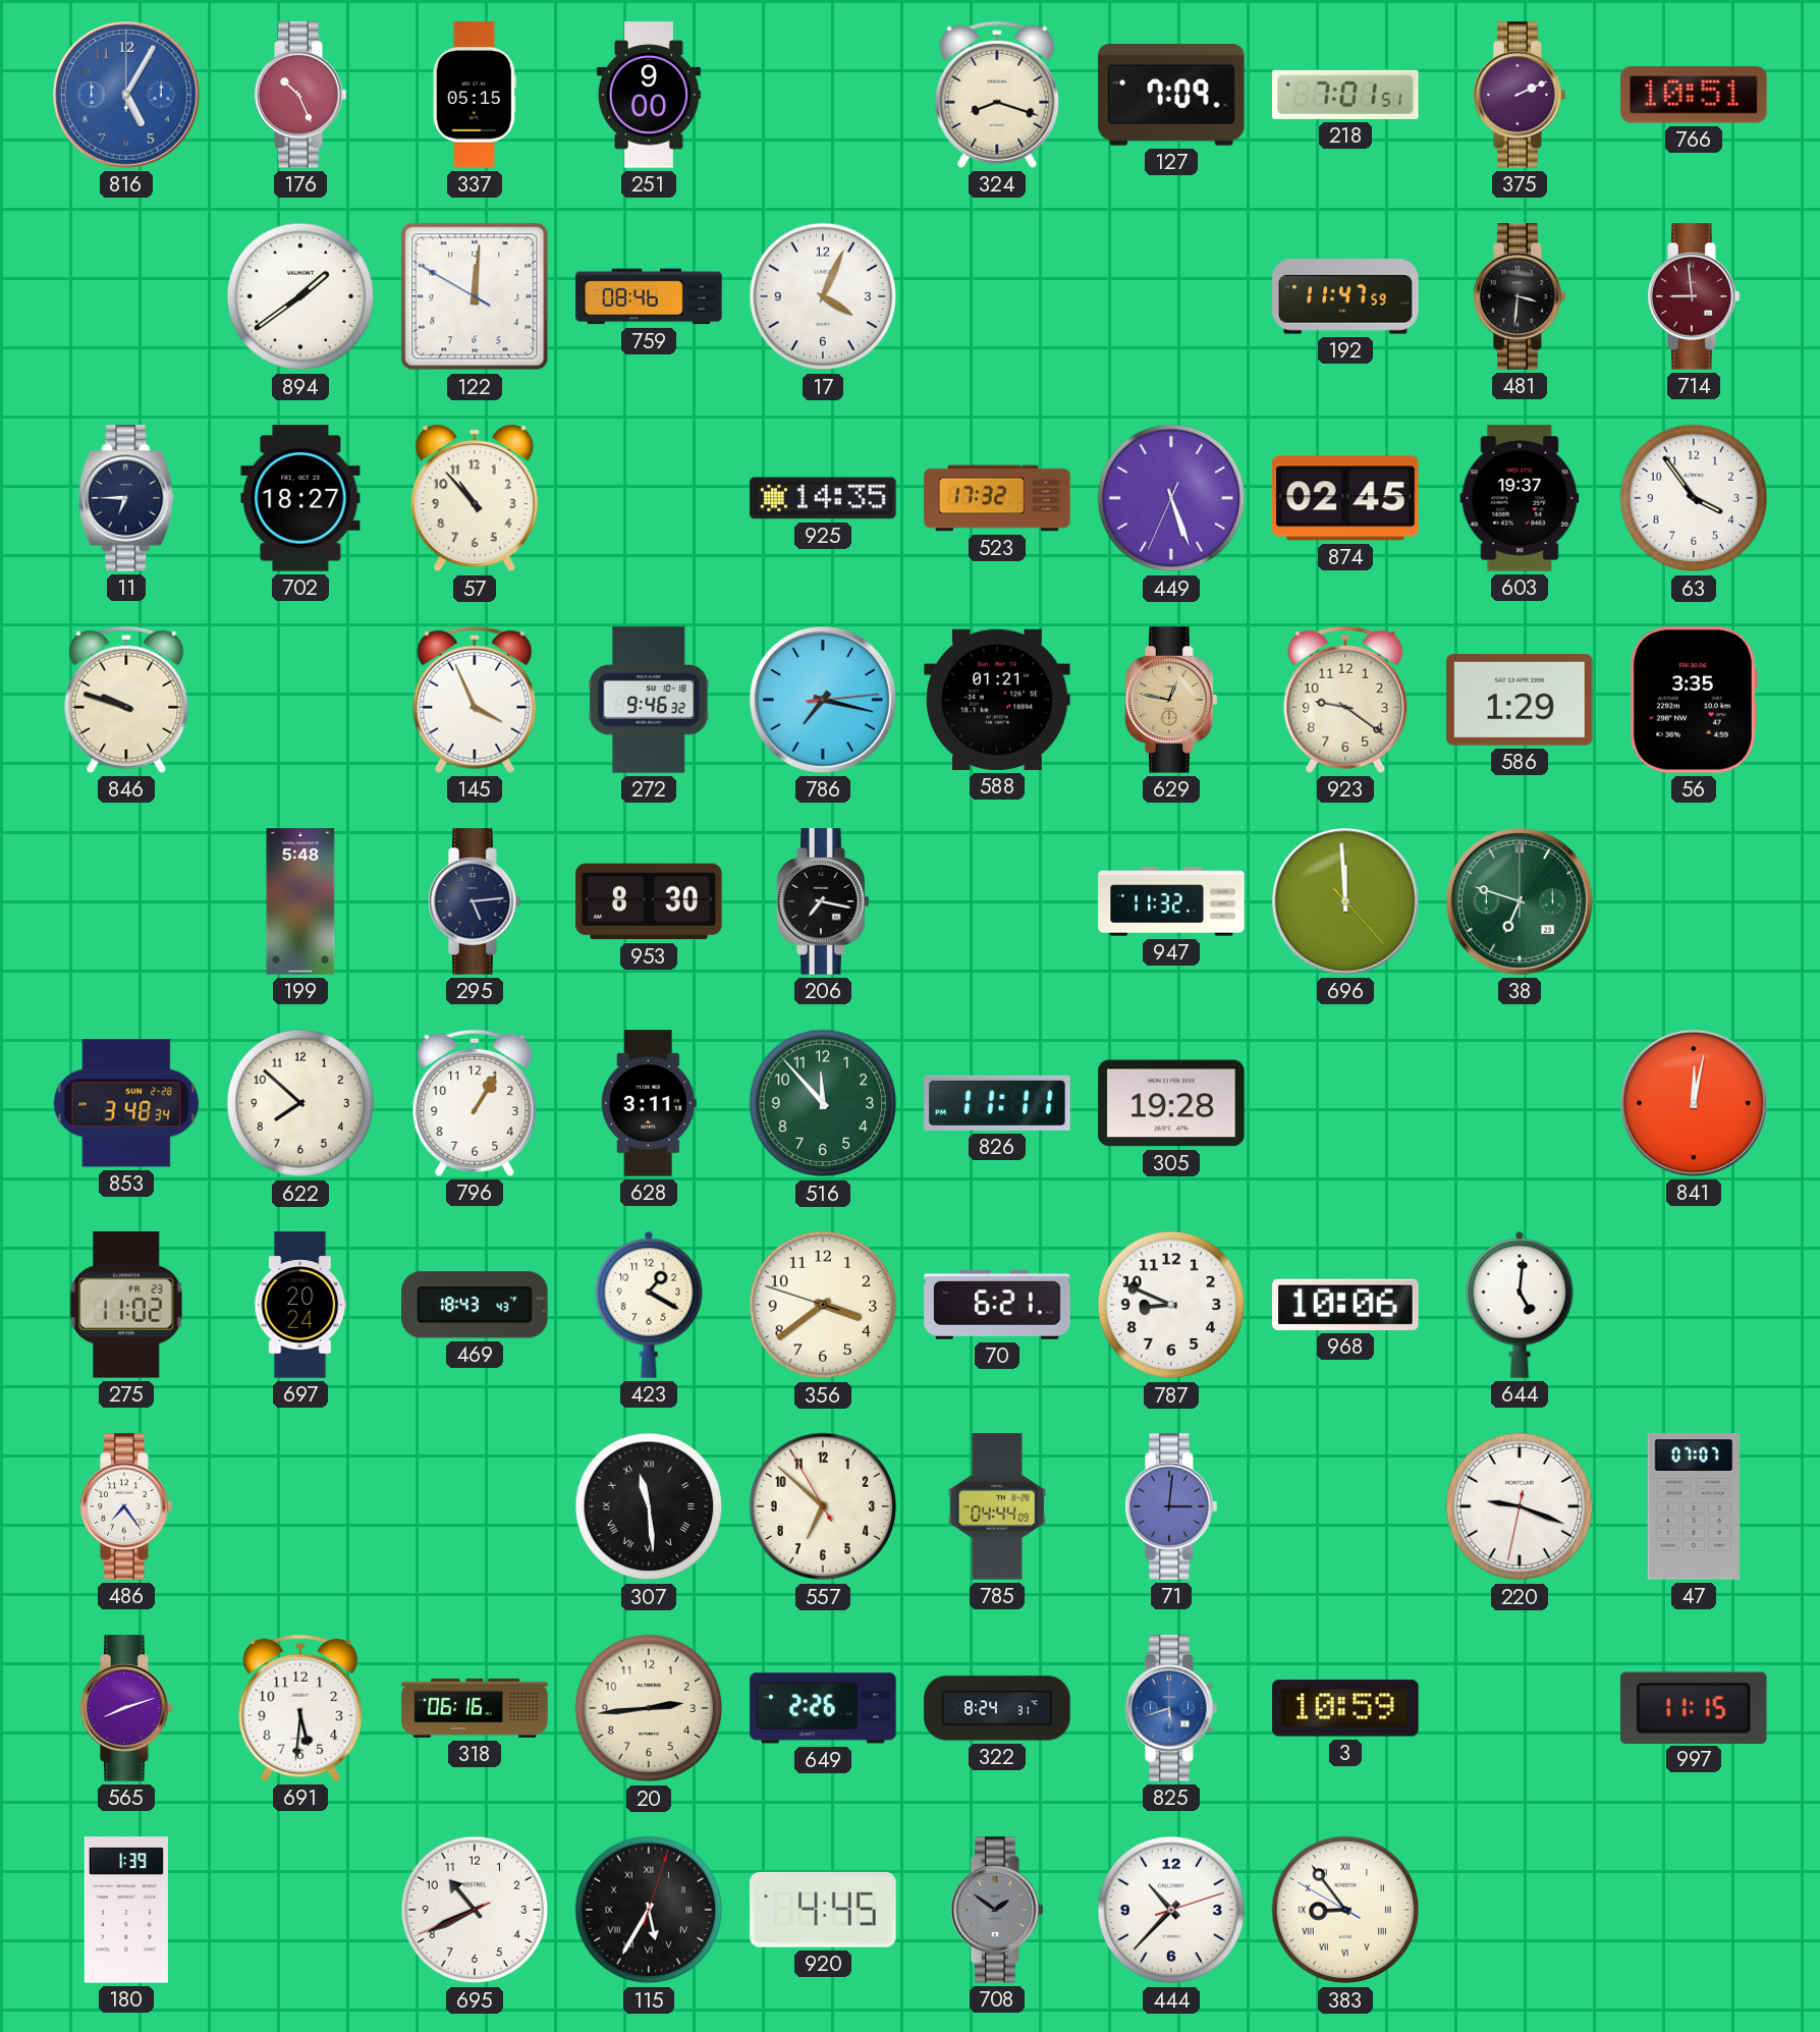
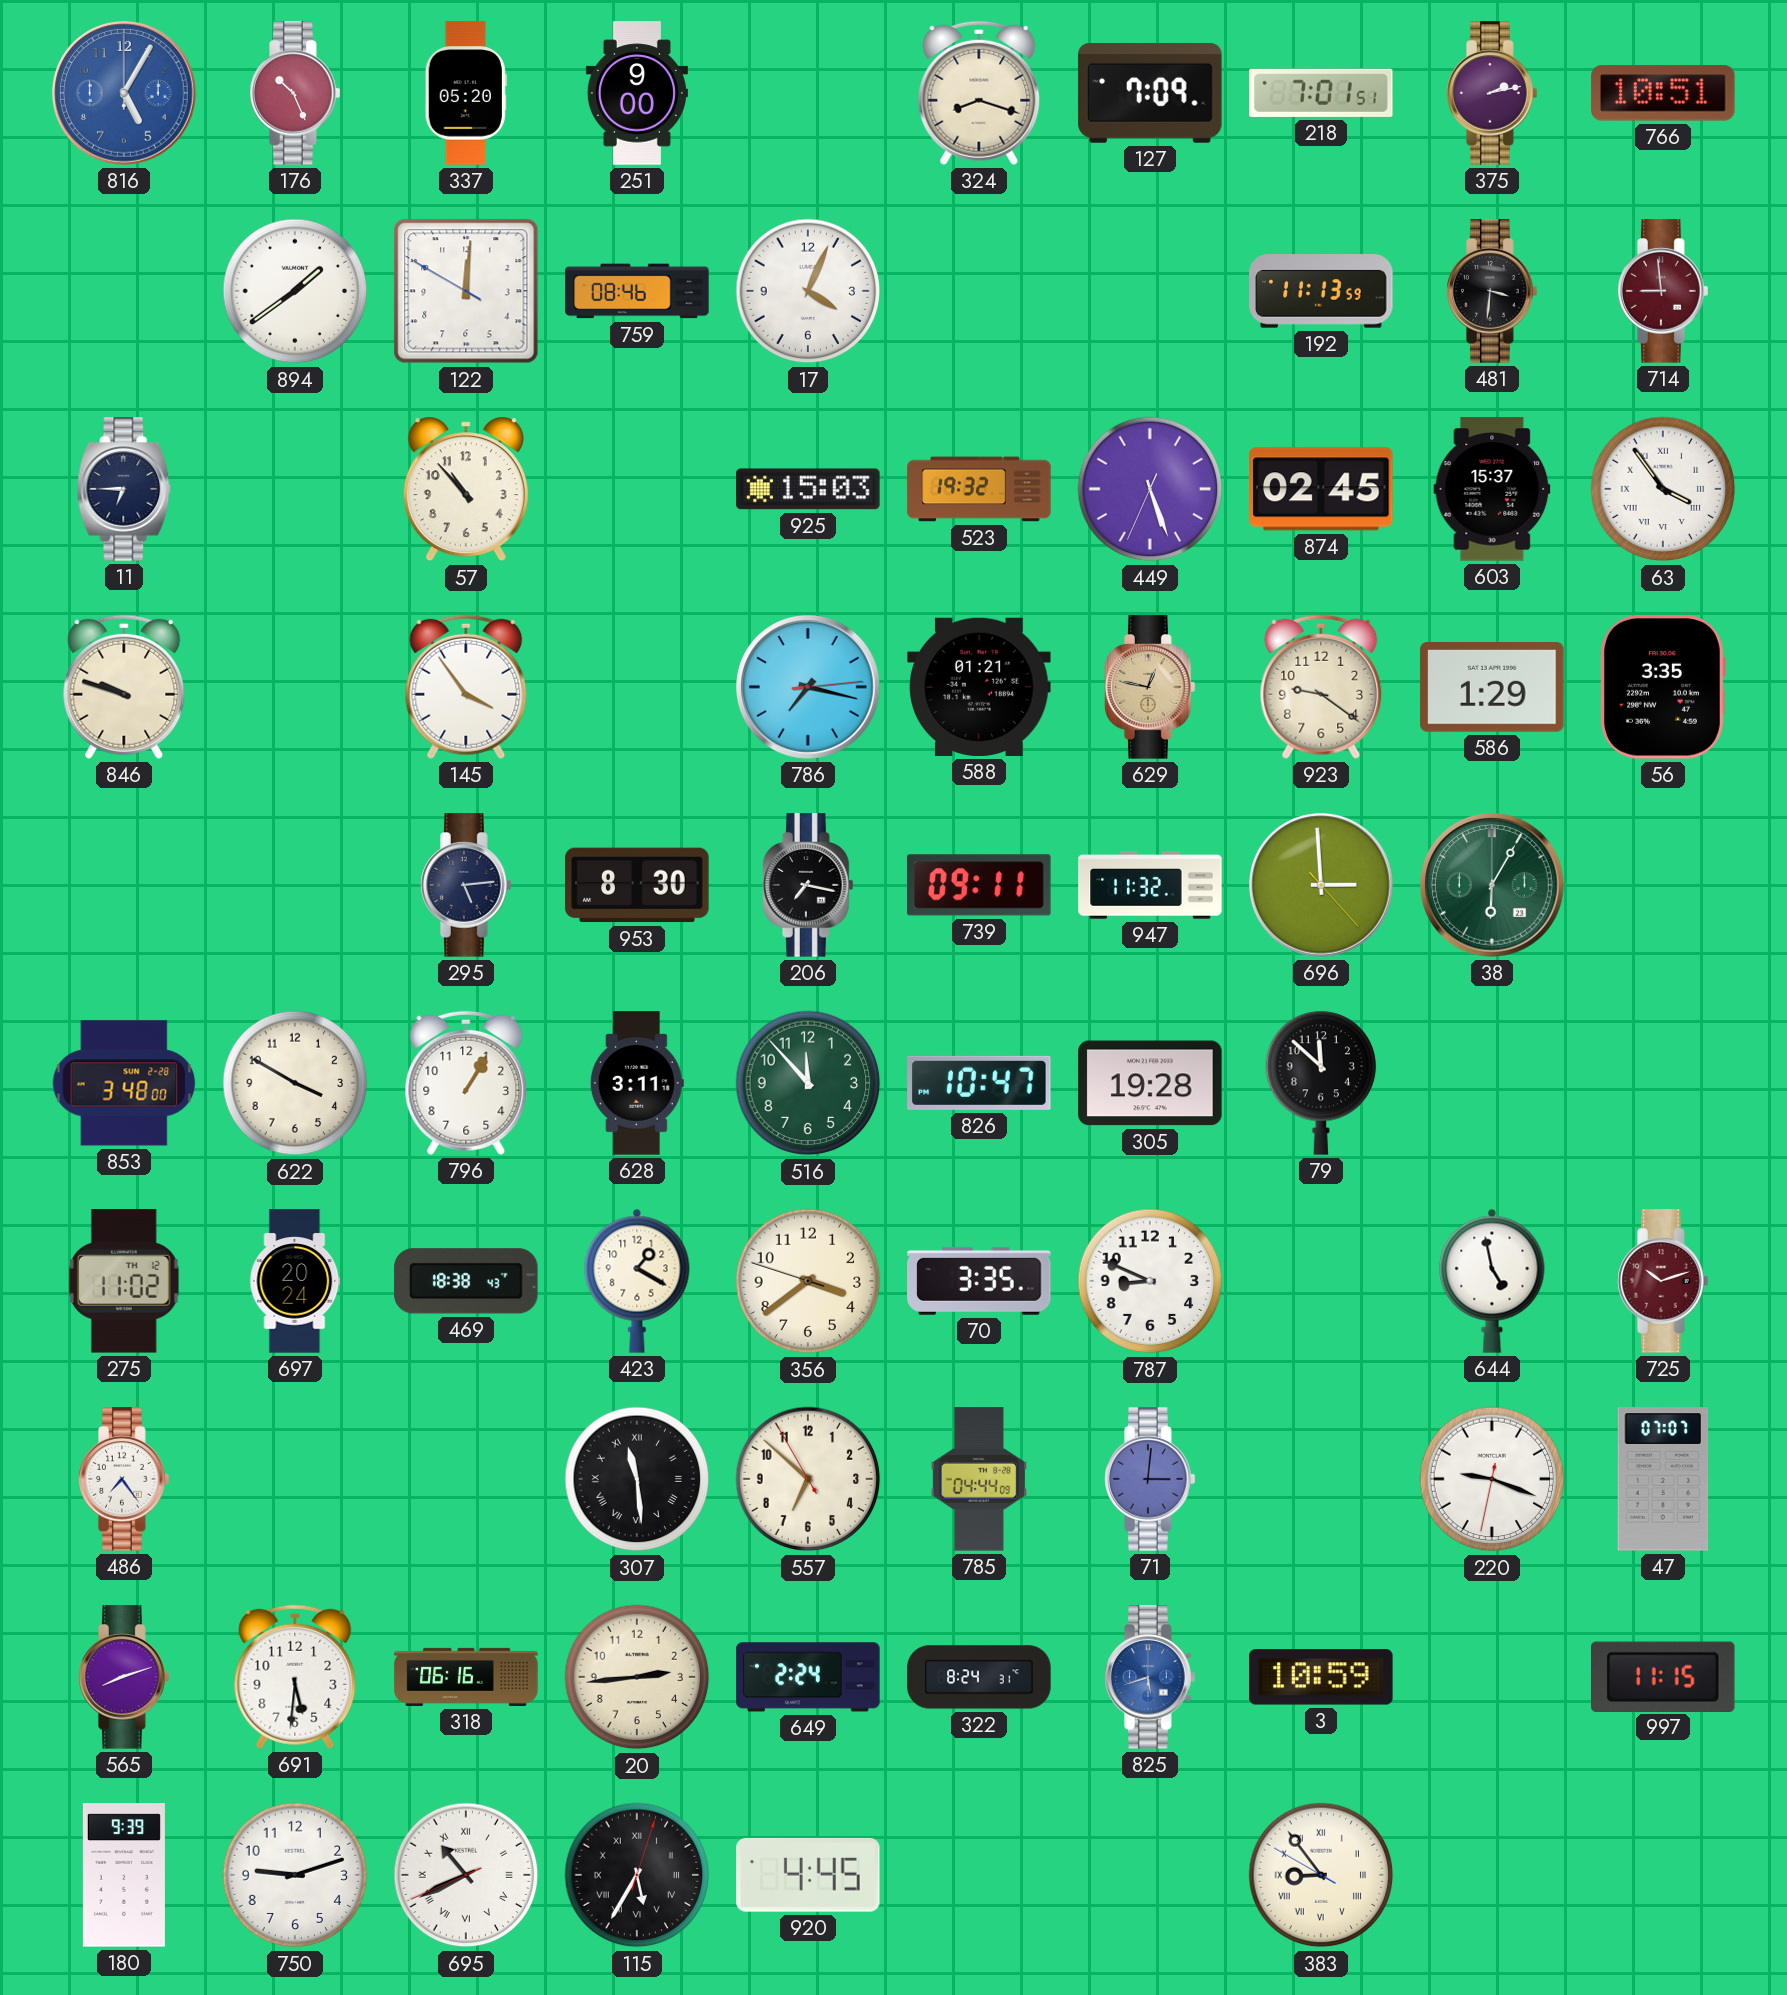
337: 05:15 -> 05:20
375: 2:11 -> 2:13
192: 11:47 -> 11:13
702: 18:27 -> none
925: 14:35 -> 15:03
523: 17:32 -> 19:32
603: 19:37 -> 15:37
63 numerals: Arabic -> Roman
145: 3:56 -> 3:54
272: 9:46 -> none
199: 5:48 -> none
739: none -> 09:11
696: 11:59 -> 2:59
38: 6:48 -> 6:05
853: 3:48:34 -> 3:48:00
622: 7:52 -> 3:50
826: 11:11 -> 10:47
79: none -> 11:52
841: 12:02 -> none
275 date: FR 23 -> TH 12
469: 18:43 -> 18:38
70: 6:21 -> 3:35
968: 10:06 -> none
644: 5:01 -> 4:58
725: none -> 10:12
649: 2:26 -> 2:24
180: 1:39 -> 9:39
750: none -> 9:12
695 numerals: Arabic -> Roman
708: 1:51 -> none
444: 10:37 -> none
